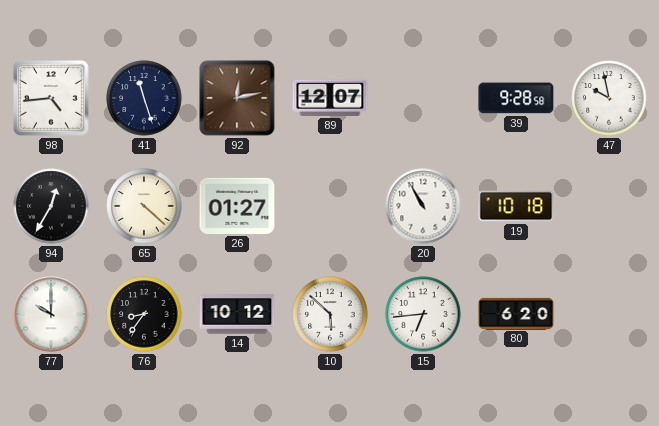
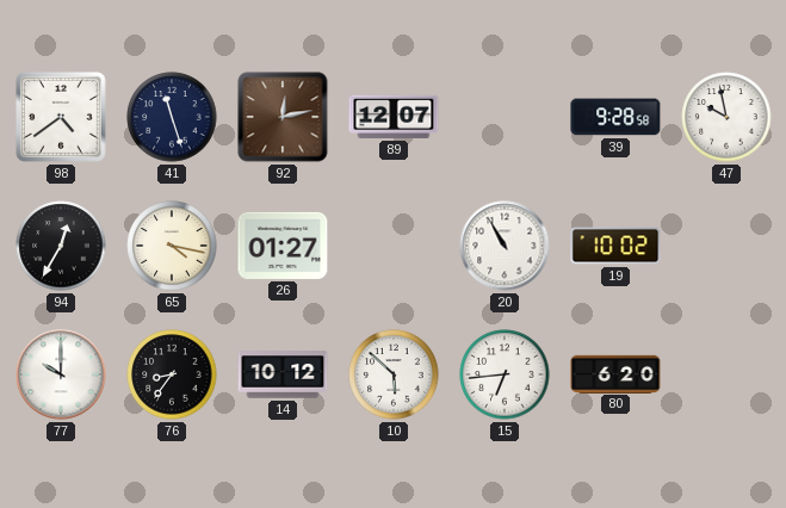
98: 4:44 -> 4:39
65: 4:22 -> 4:17
19: 10:18 -> 10:02
